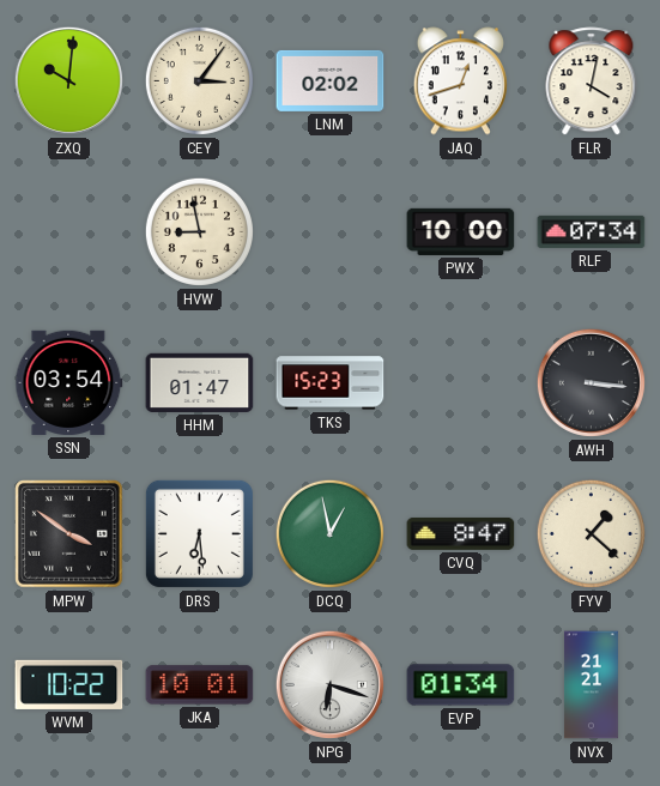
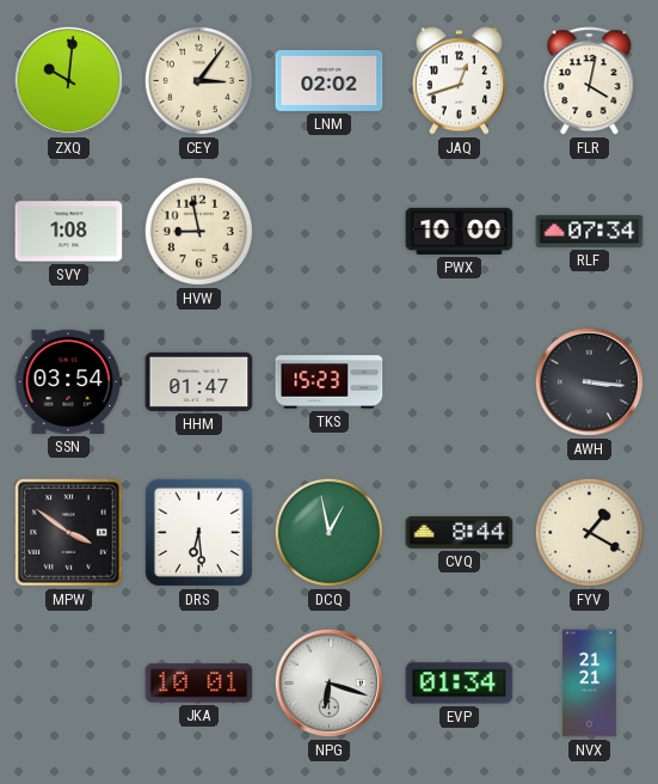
SVY: none -> 1:08
CVQ: 8:47 -> 8:44
FYV: 1:22 -> 1:20
WVM: 10:22 -> none
